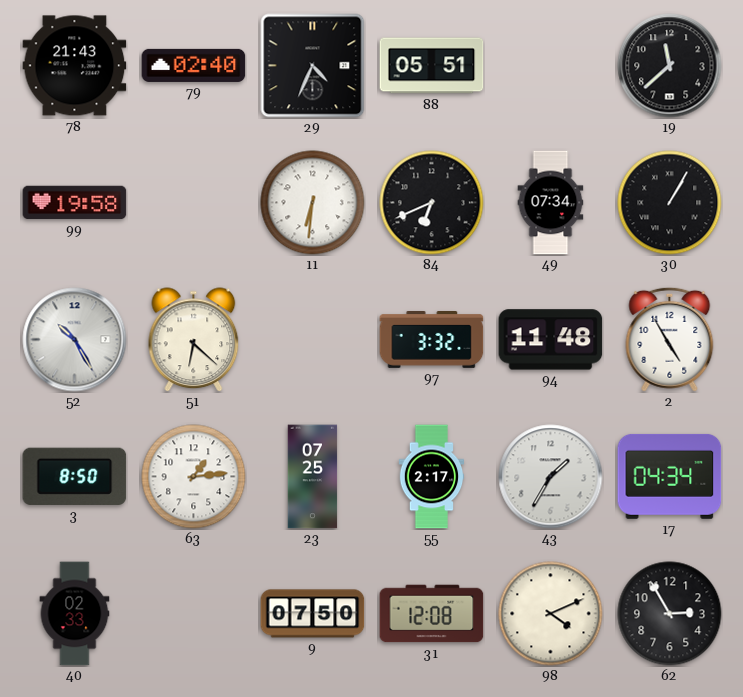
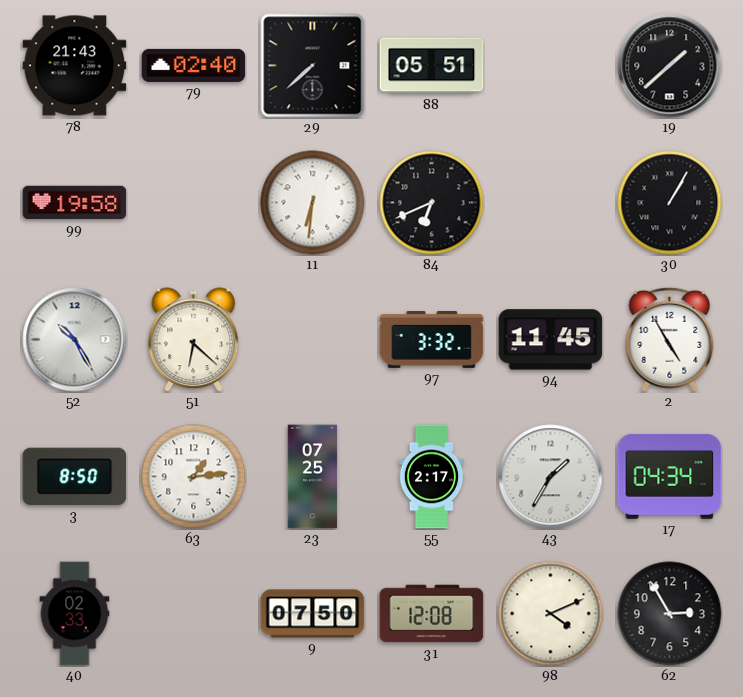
29: 4:34 -> 7:38
19: 11:38 -> 1:38
49: 07:34 -> none
94: 11:48 -> 11:45
